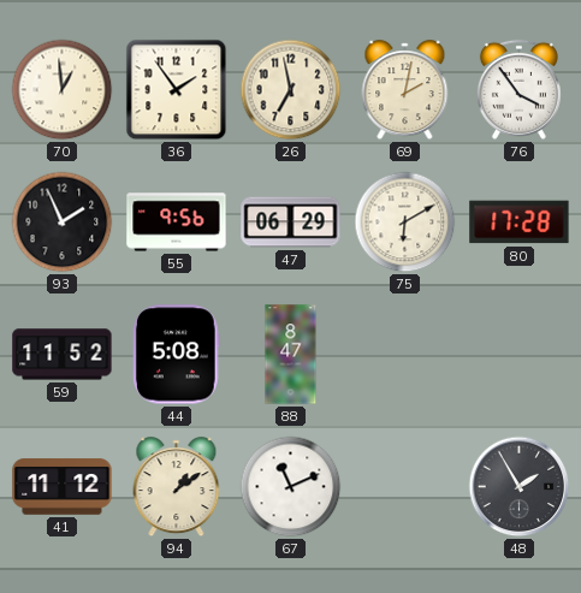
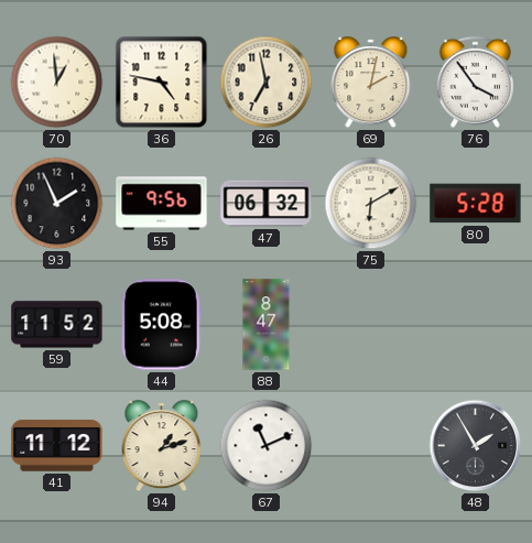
36: 1:54 -> 4:47
47: 06:29 -> 06:32
80: 17:28 -> 5:28
94: 1:09 -> 1:12
